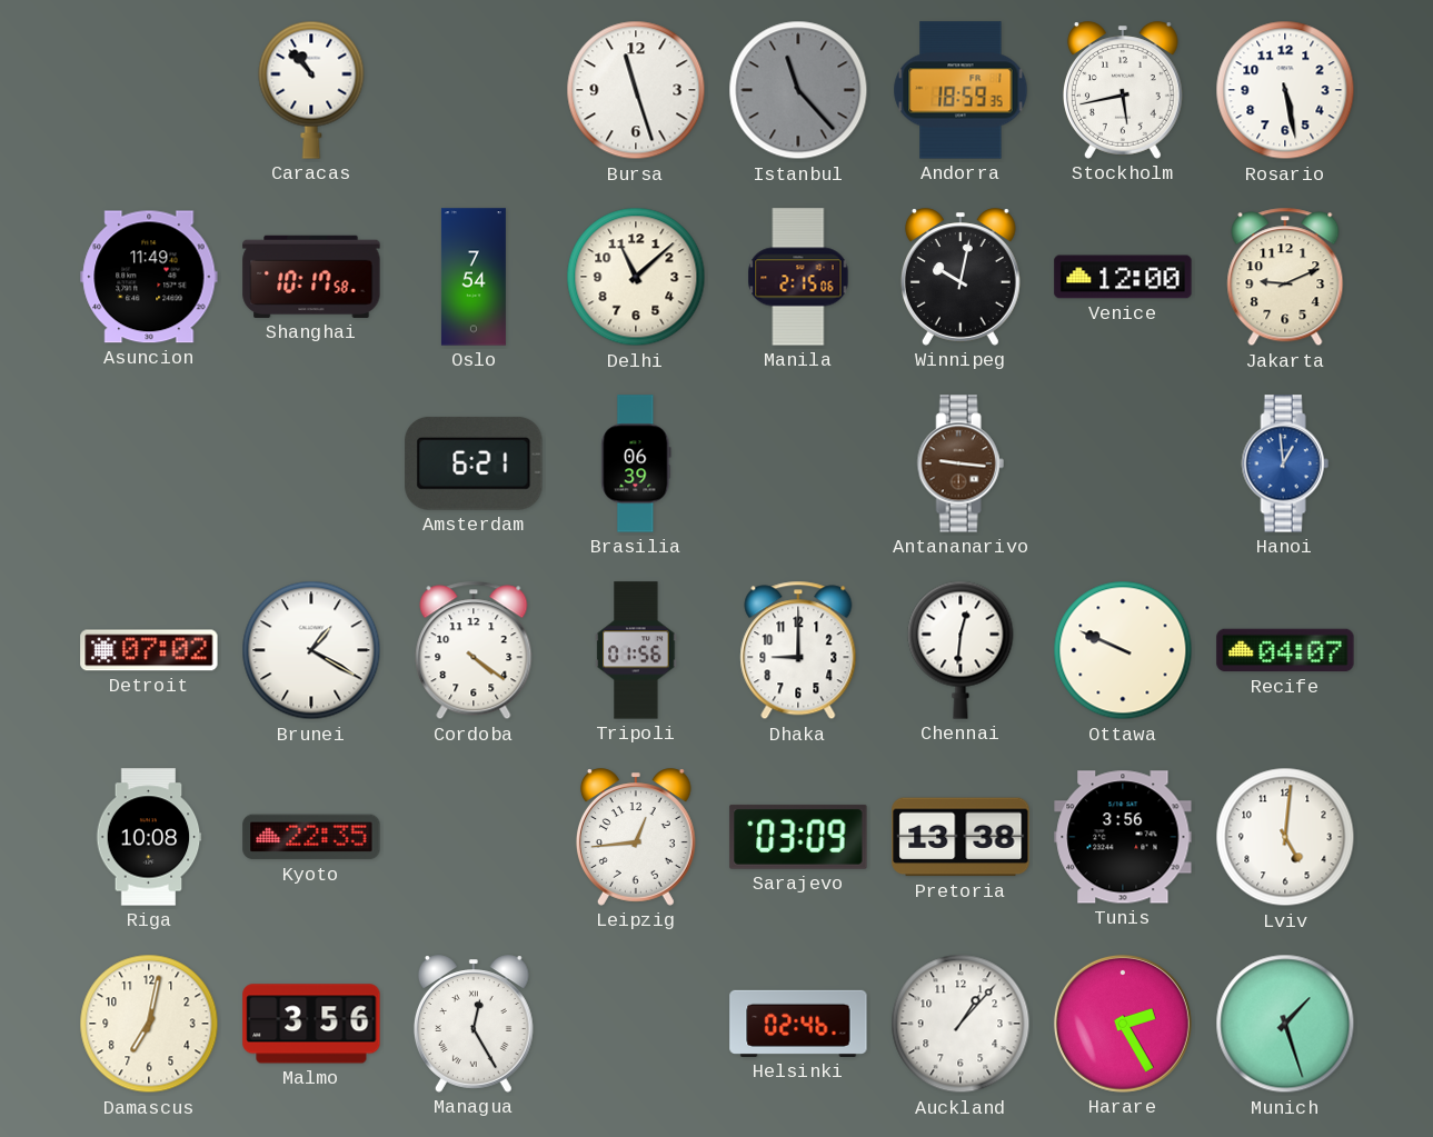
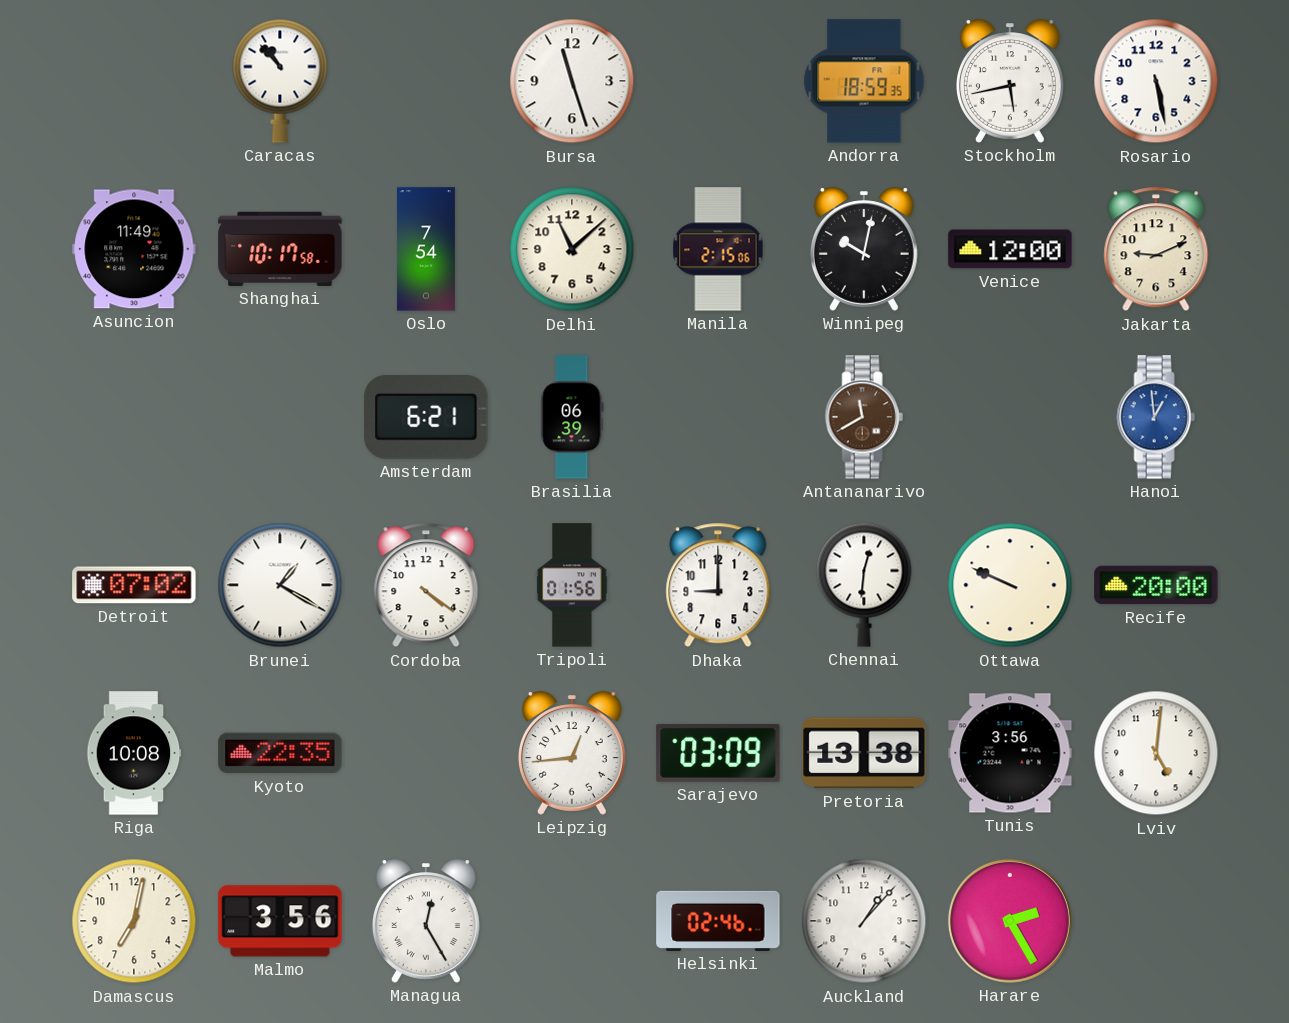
Istanbul: 11:23 -> none
Antananarivo: 9:16 -> 11:40
Recife: 04:07 -> 20:00
Munich: 1:27 -> none
